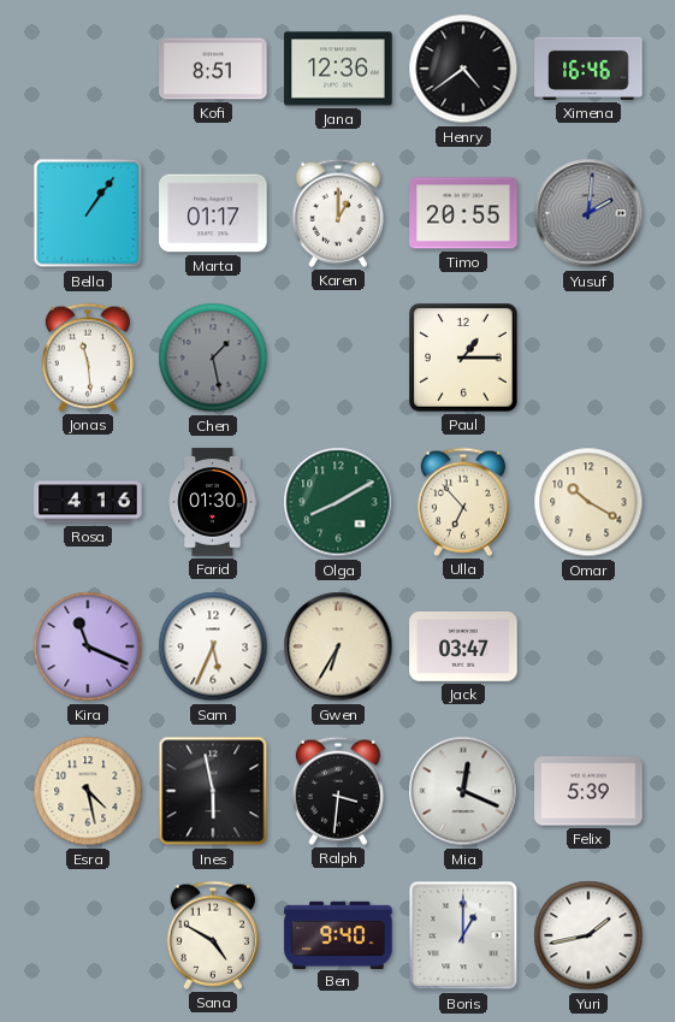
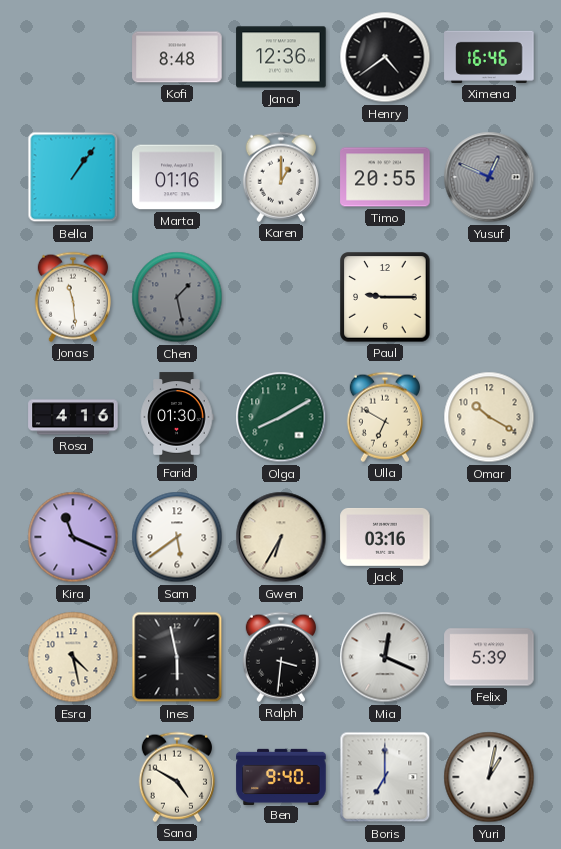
Kofi: 8:51 -> 8:48
Marta: 01:17 -> 01:16
Yusuf: 2:01 -> 12:49
Paul: 1:15 -> 9:15
Ulla: 6:53 -> 6:50
Sam: 5:34 -> 5:39
Jack: 03:47 -> 03:16
Boris: 1:00 -> 7:00
Yuri: 1:43 -> 1:02
